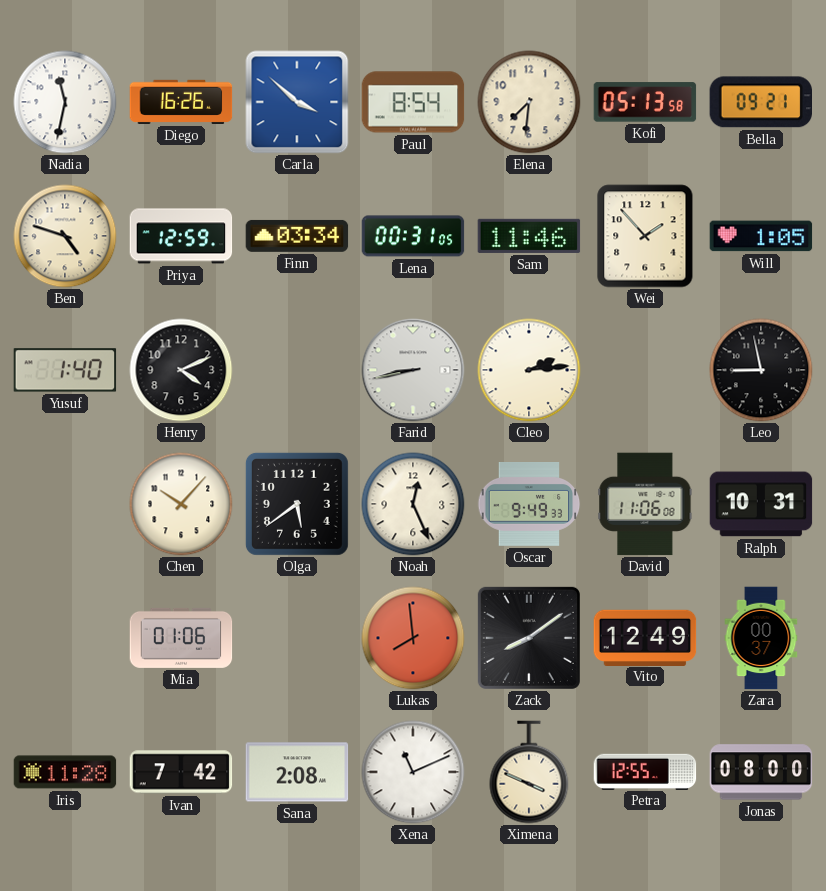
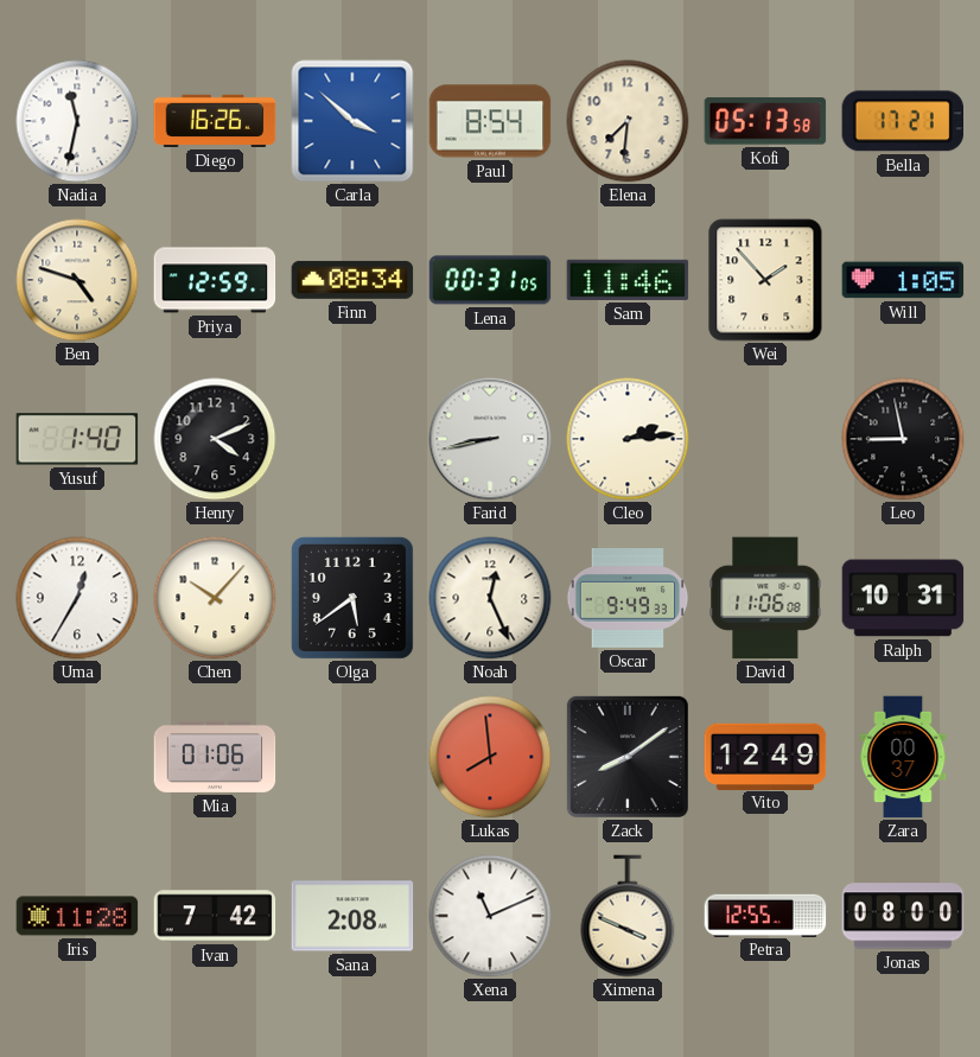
Bella: 09:21 -> 17:21
Finn: 03:34 -> 08:34
Uma: none -> 12:35
